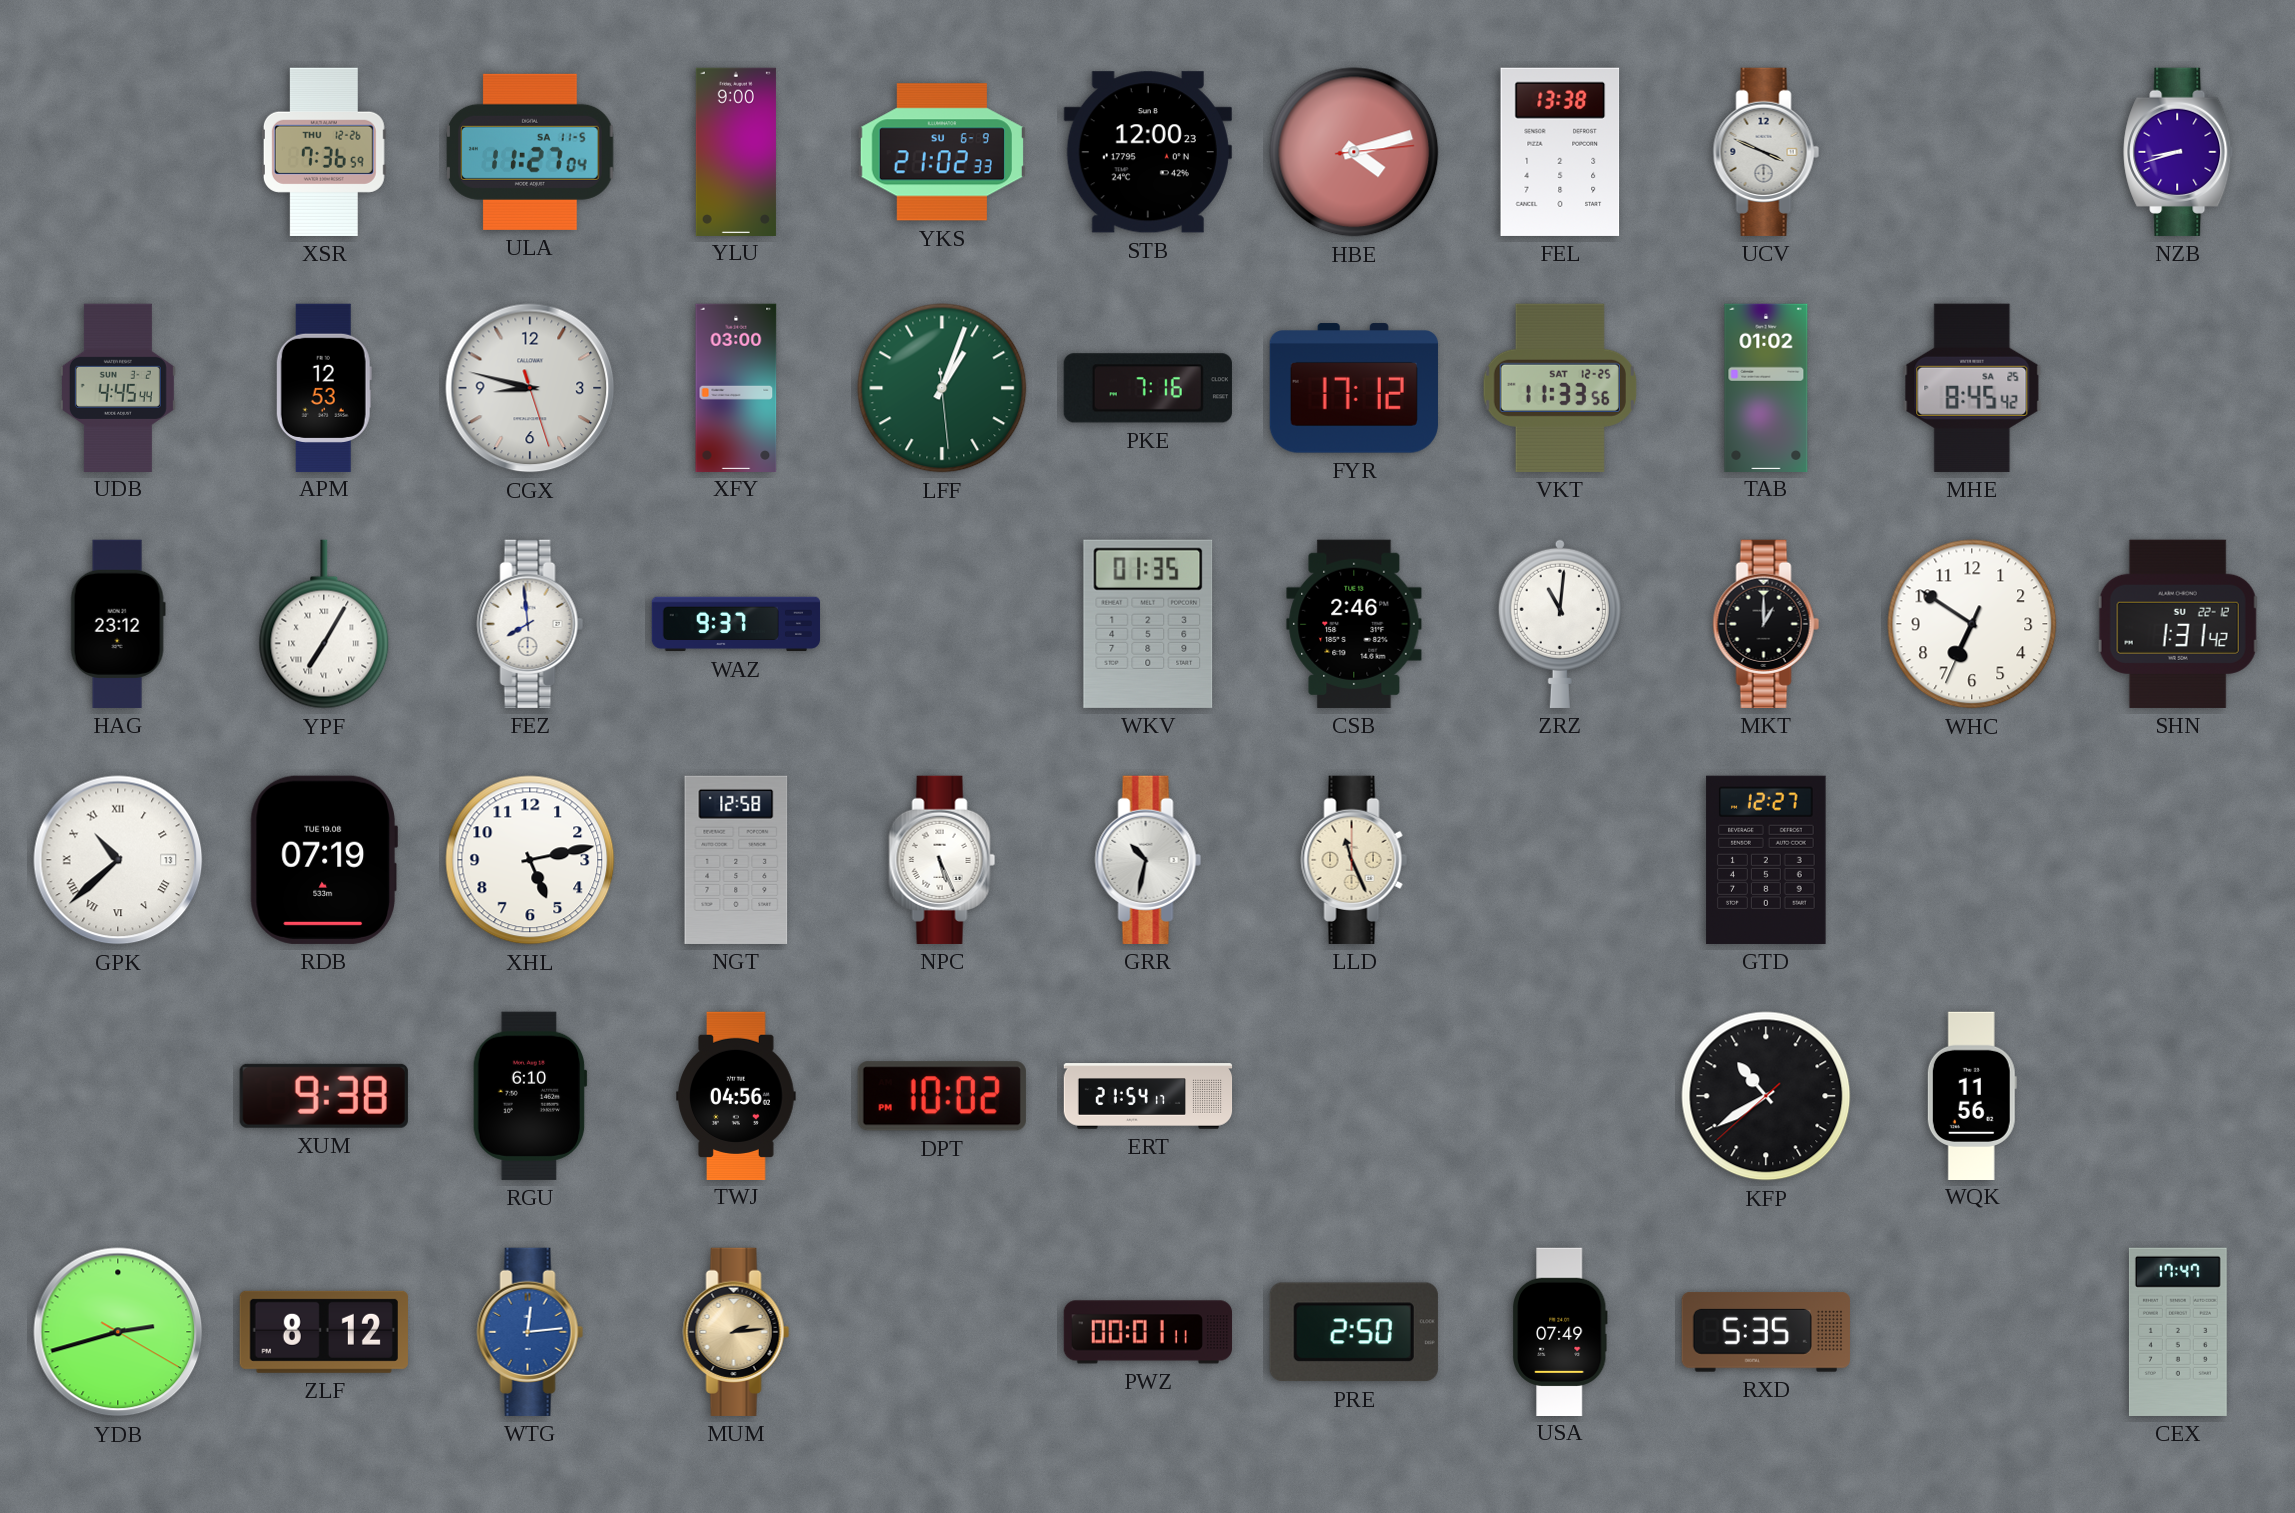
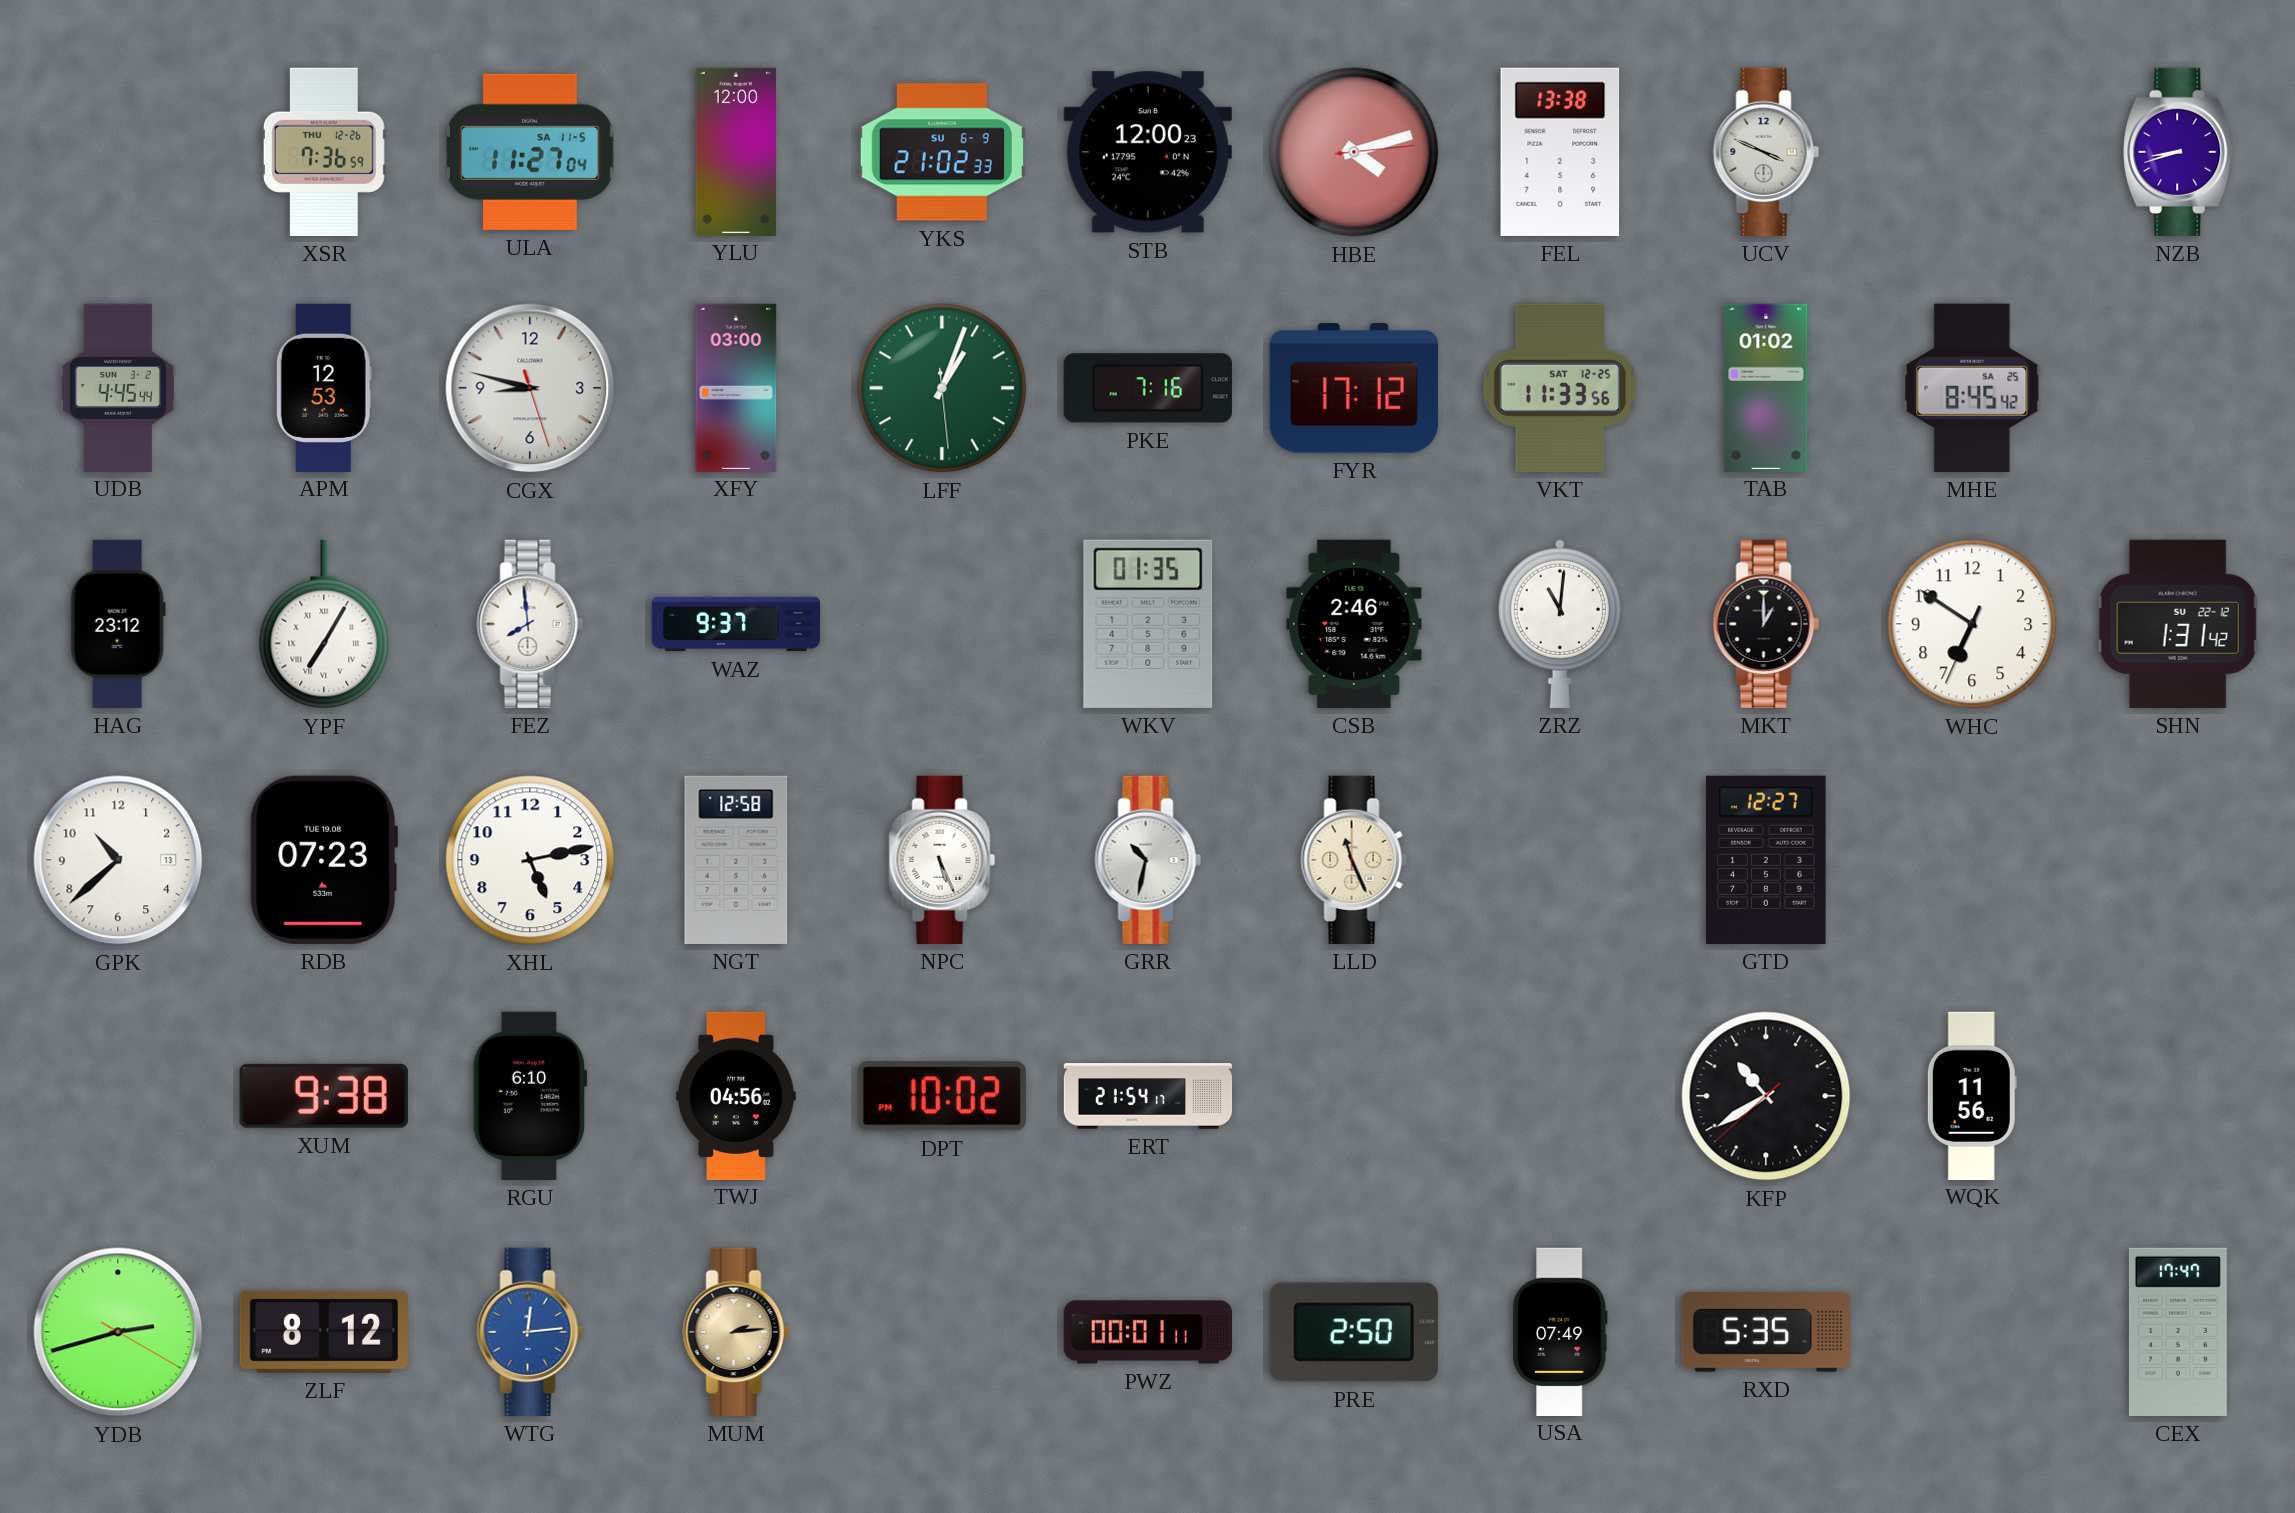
YLU: 9:00 -> 12:00
GPK numerals: Roman -> Arabic
RDB: 07:19 -> 07:23
